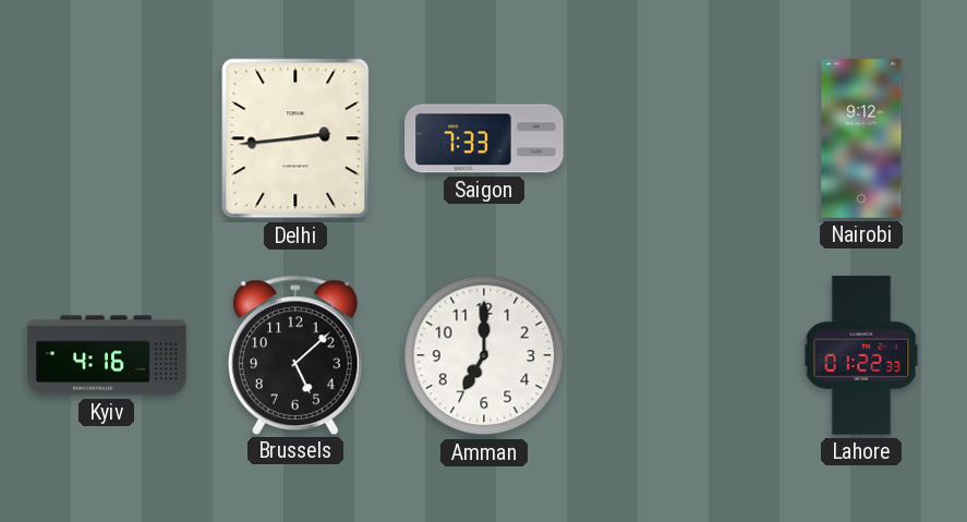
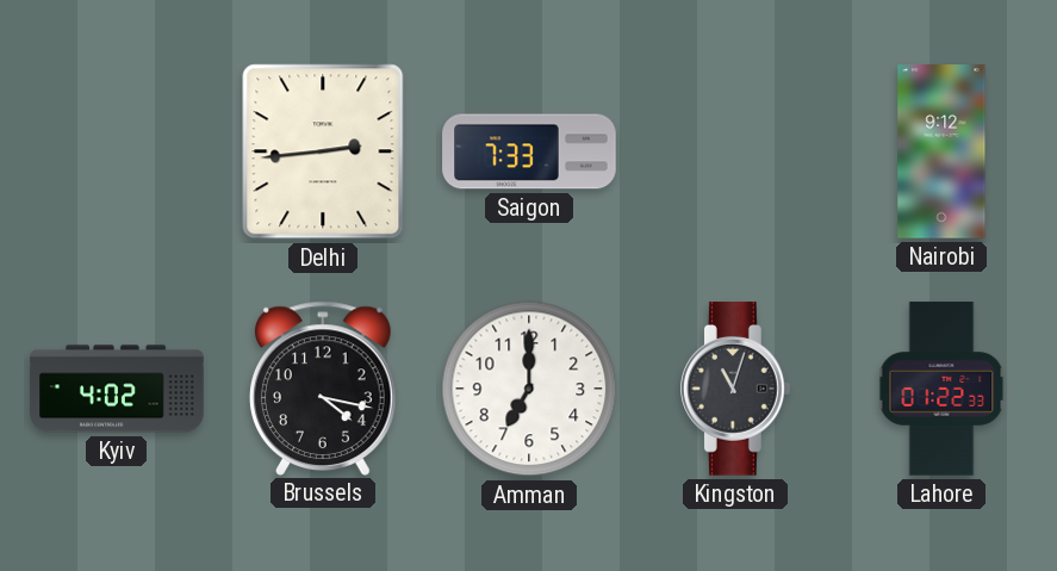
Kyiv: 4:16 -> 4:02
Brussels: 5:08 -> 4:17
Kingston: none -> 11:03
